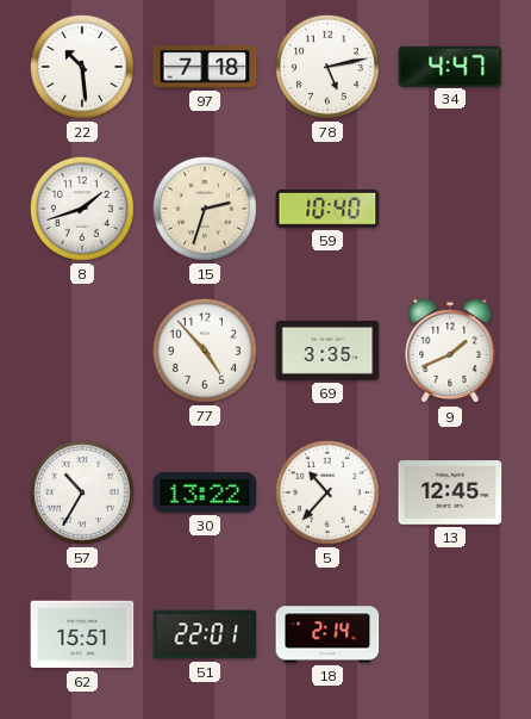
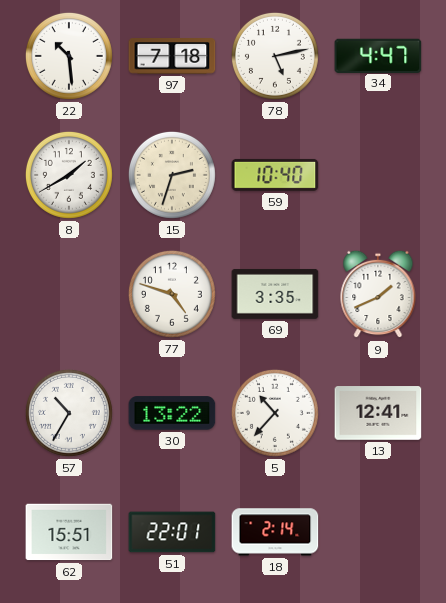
8: 1:42 -> 1:40
77: 4:53 -> 4:48
13: 12:45 -> 12:41
